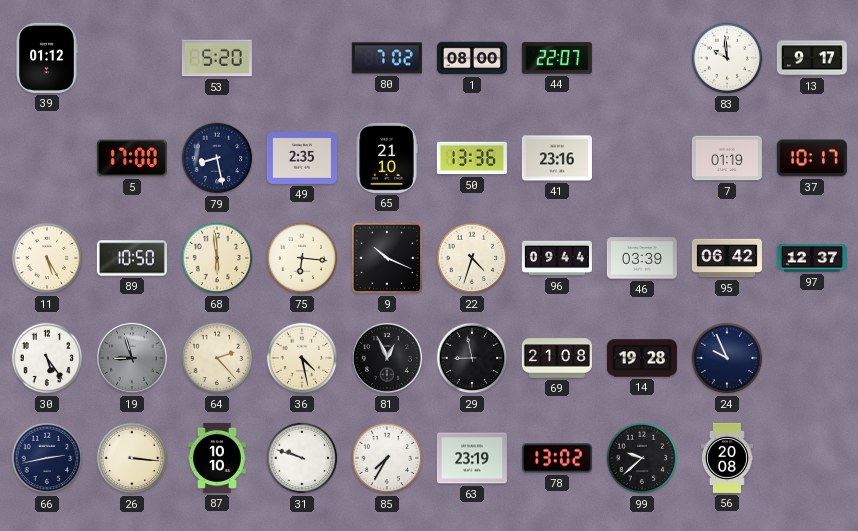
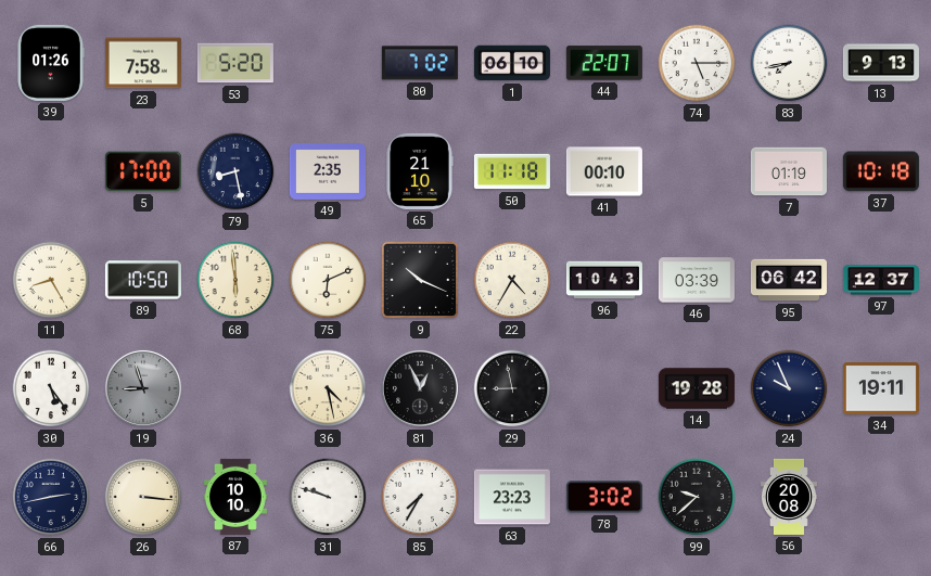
39: 01:12 -> 01:26
23: none -> 7:58
1: 08:00 -> 06:10
74: none -> 5:15
83: 9:59 -> 7:43
13: 9:17 -> 9:13
50: 13:36 -> 11:18
41: 23:16 -> 00:10
37: 10:17 -> 10:18
11: 5:25 -> 8:25
75: 6:16 -> 6:11
22: 4:33 -> 4:35
96: 09:44 -> 10:43
64: 2:23 -> none
69: 21:08 -> none
34: none -> 19:11
63: 23:19 -> 23:23
78: 13:02 -> 3:02
